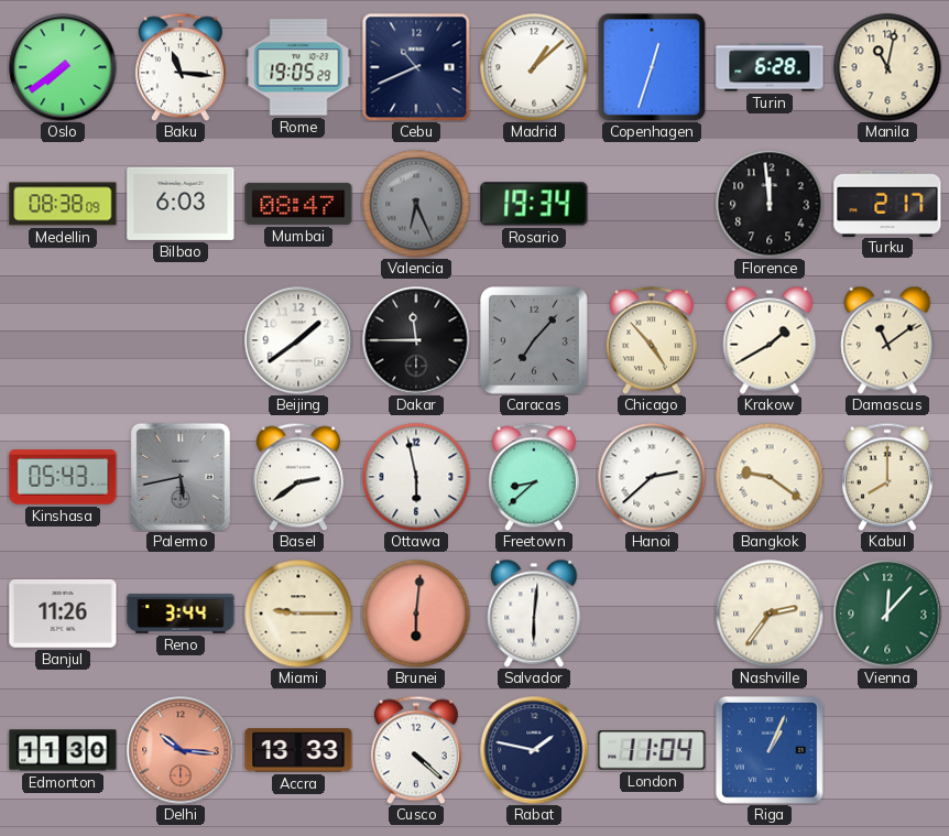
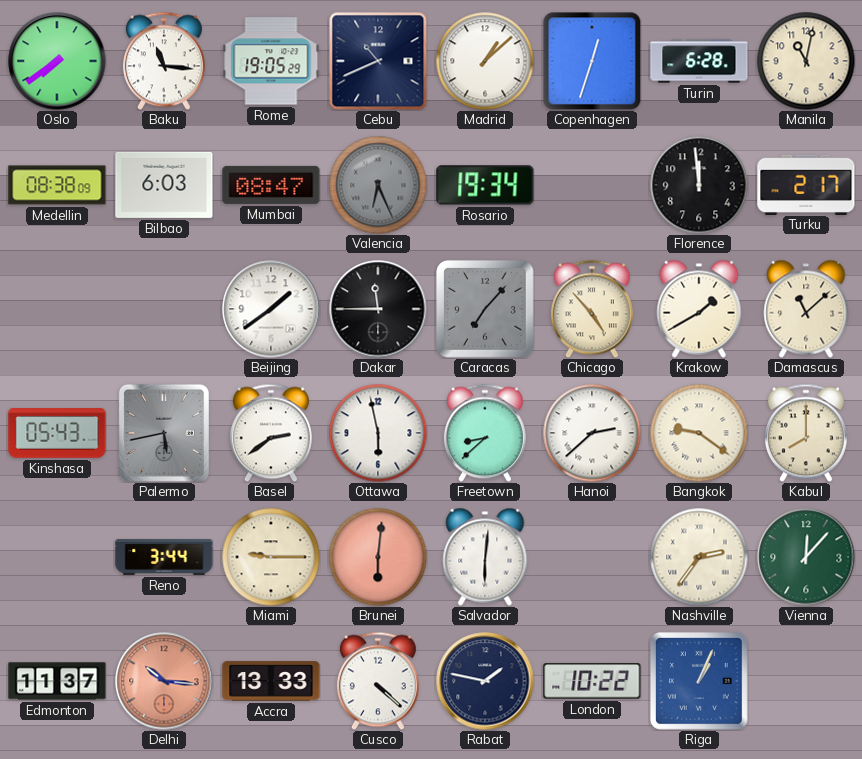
Damascus: 11:09 -> 11:08
Banjul: 11:26 -> none
Edmonton: 11:30 -> 11:37
London: 11:04 -> 10:22
